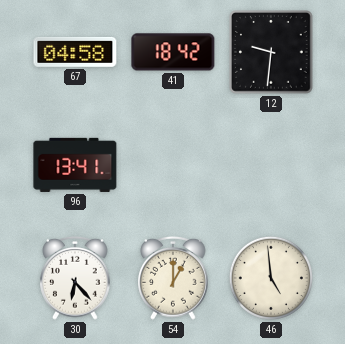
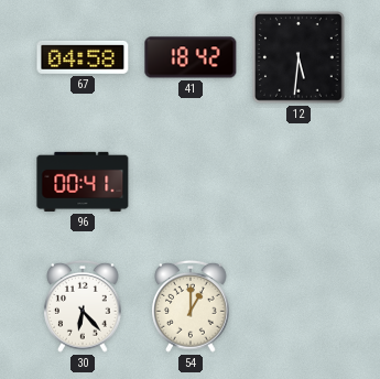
12: 9:31 -> 5:31
96: 13:41 -> 00:41
46: 4:59 -> none
